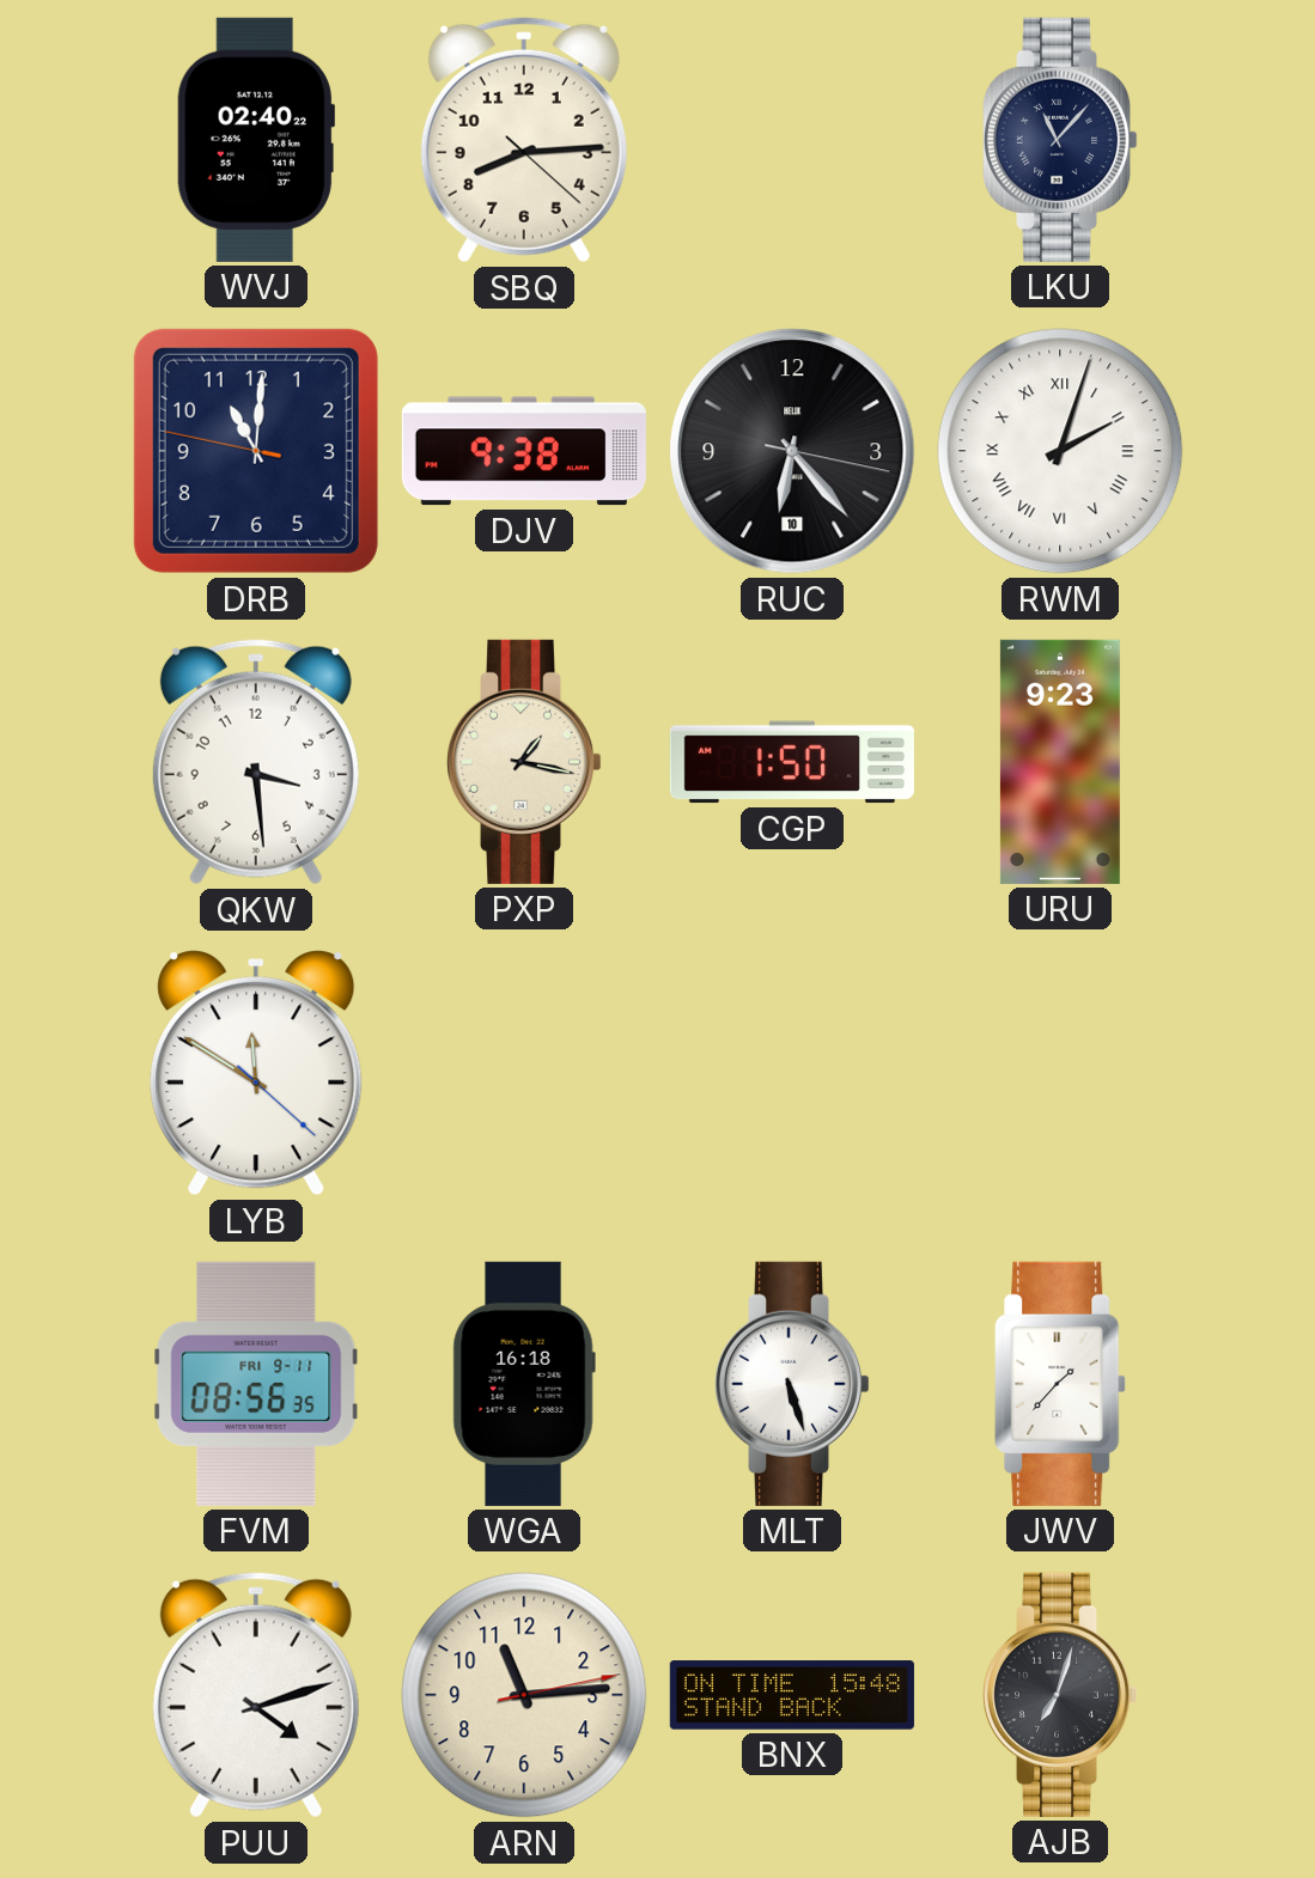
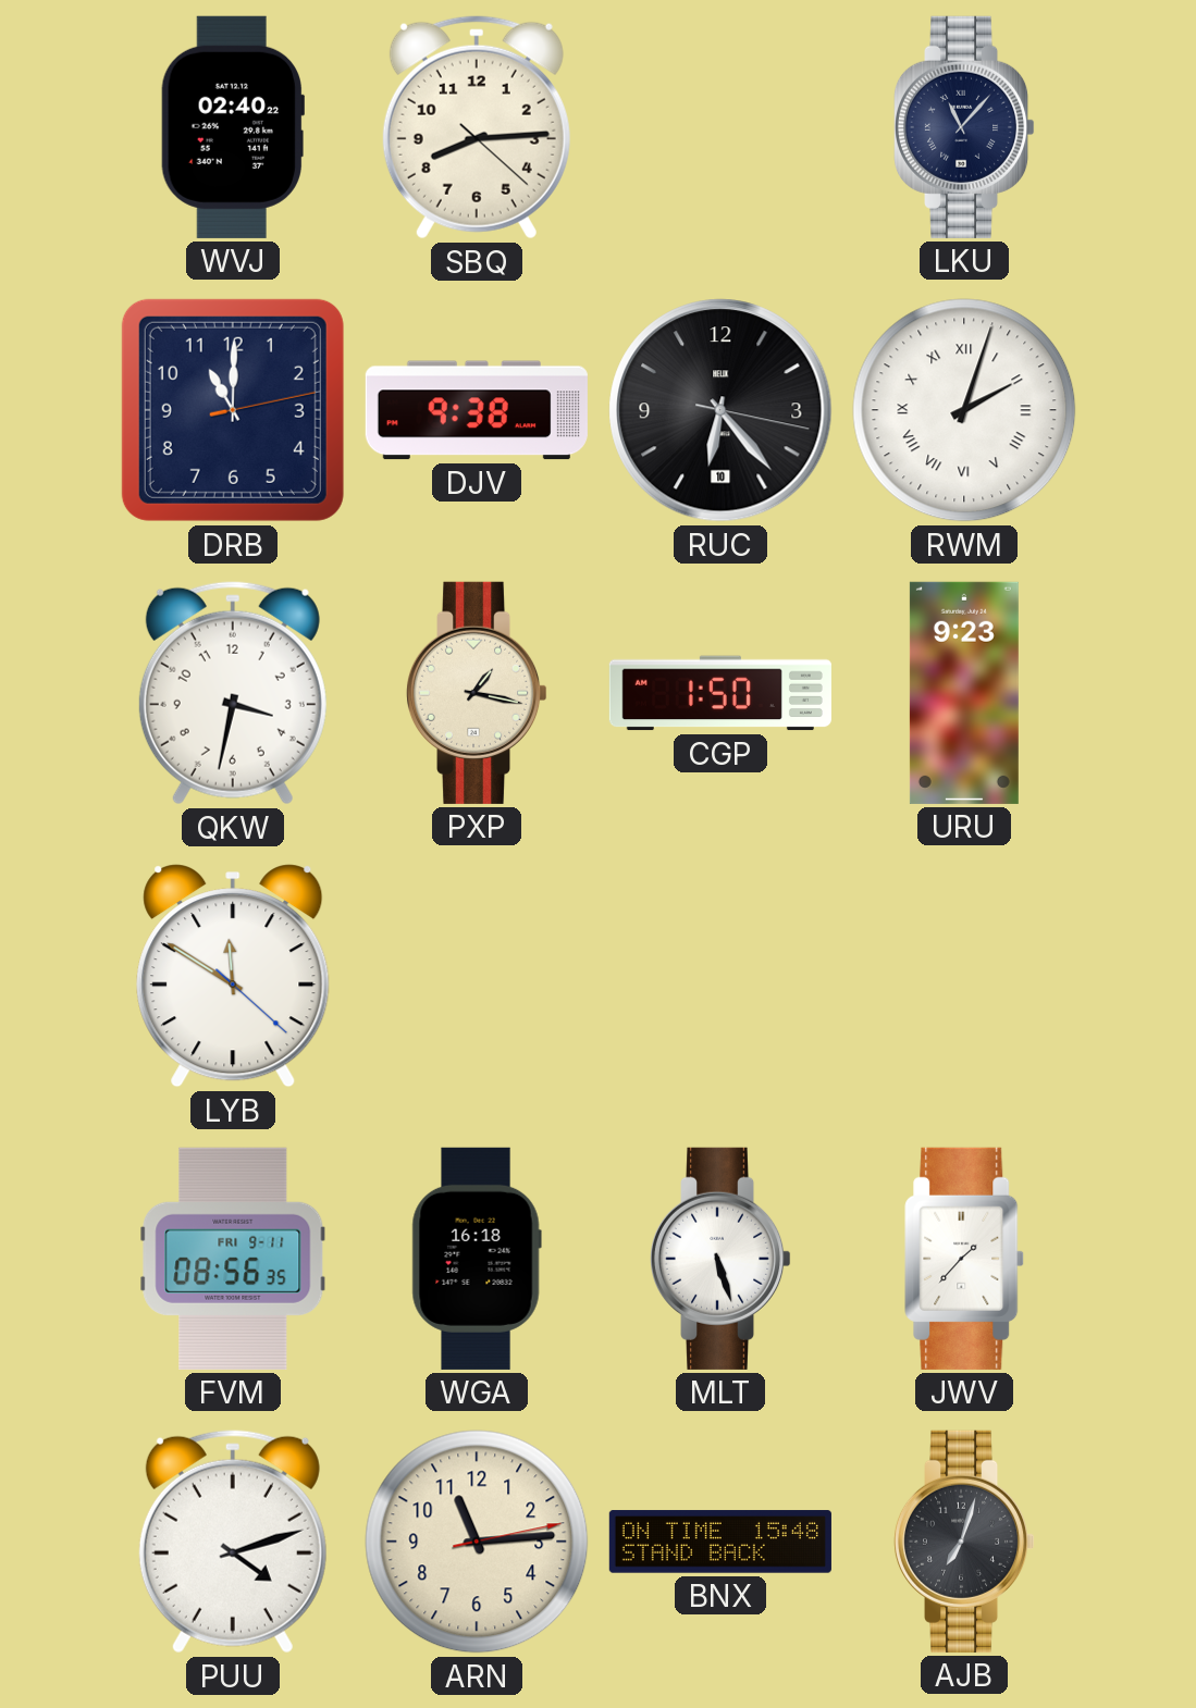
DRB: 11:00:47 -> 11:00:13
QKW: 3:29 -> 3:32
